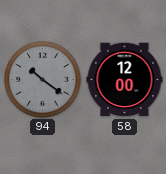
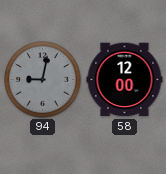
94: 10:21 -> 9:02
